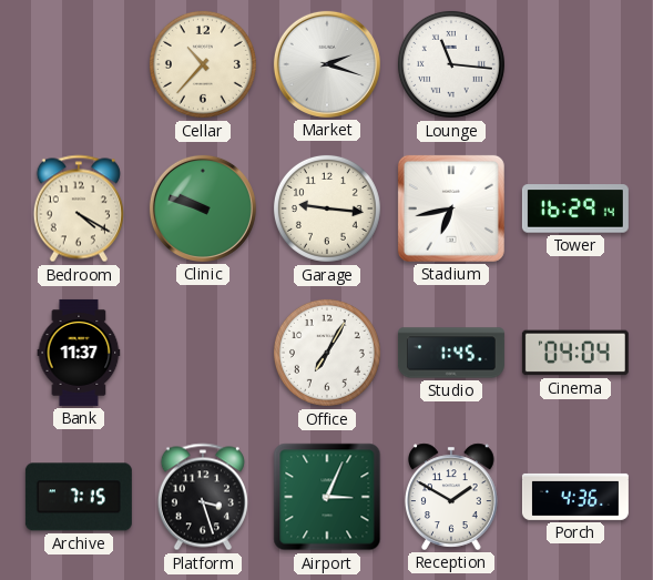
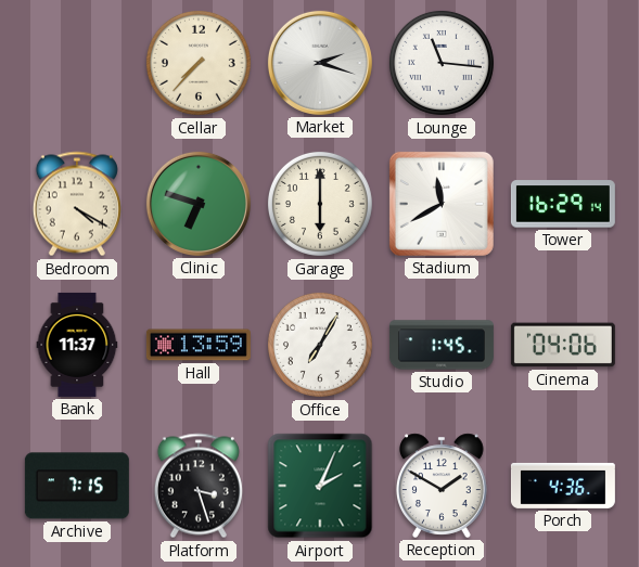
Cellar: 10:37 -> 7:37
Clinic: 9:48 -> 6:48
Garage: 9:16 -> 6:00
Stadium: 6:43 -> 11:40
Hall: none -> 13:59
Cinema: 04:04 -> 04:06
Airport: 3:04 -> 2:04
